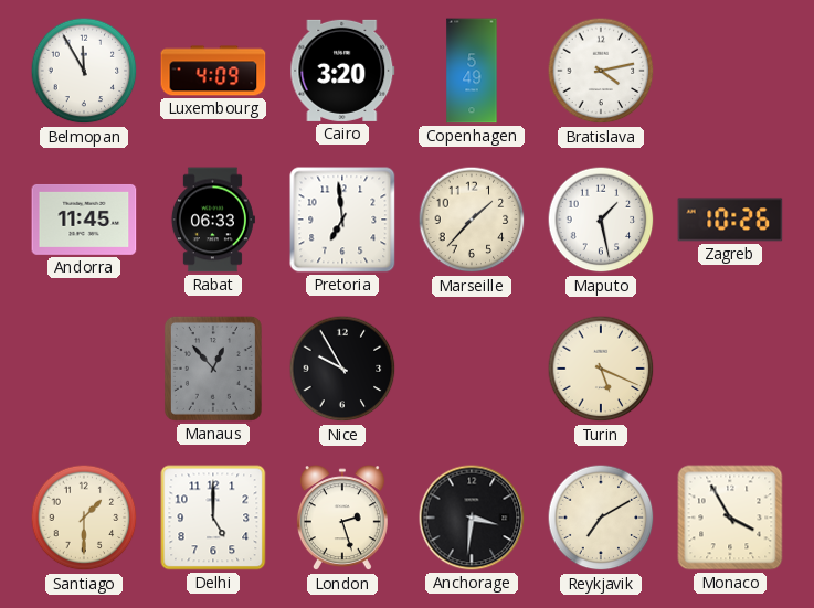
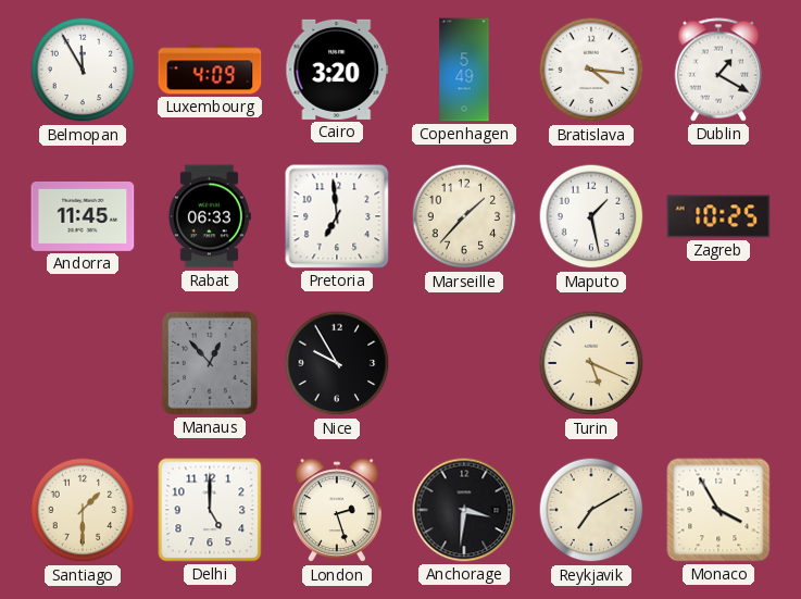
Bratislava: 4:13 -> 4:16
Dublin: none -> 1:20
Zagreb: 10:26 -> 10:25
